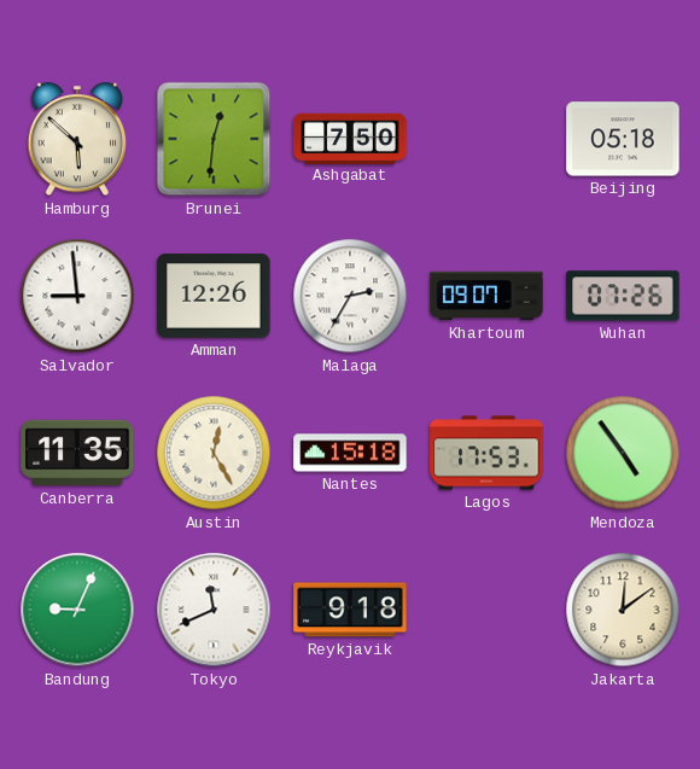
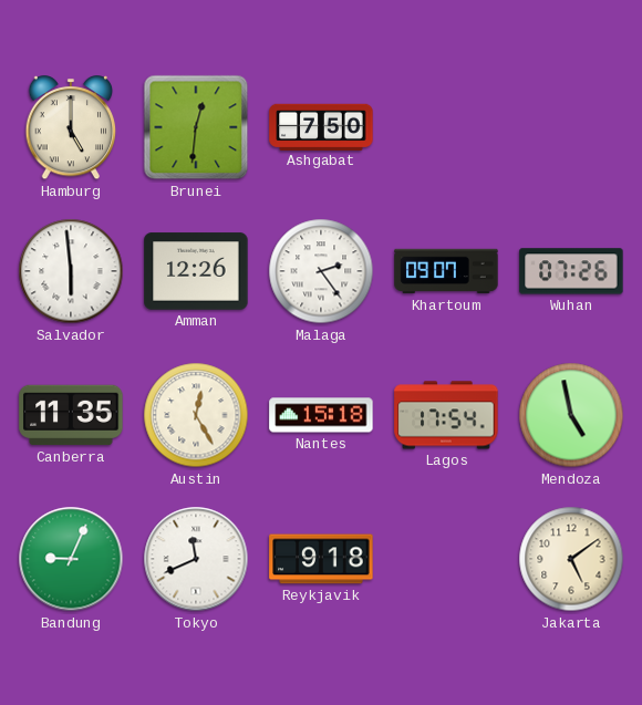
Hamburg: 5:52 -> 5:00
Beijing: 05:18 -> none
Salvador: 8:59 -> 5:59
Malaga: 2:35 -> 2:24
Lagos: 17:53 -> 17:54
Mendoza: 4:54 -> 4:58
Jakarta: 12:09 -> 5:09
